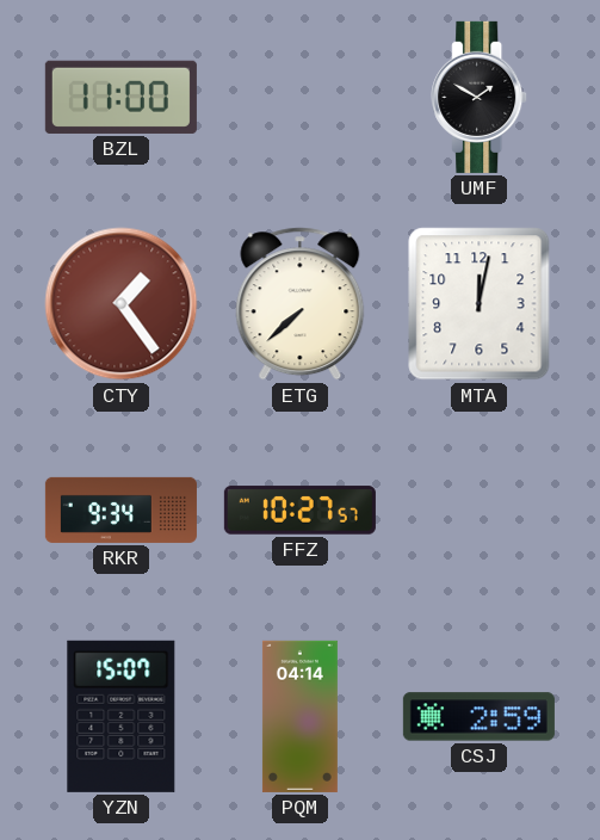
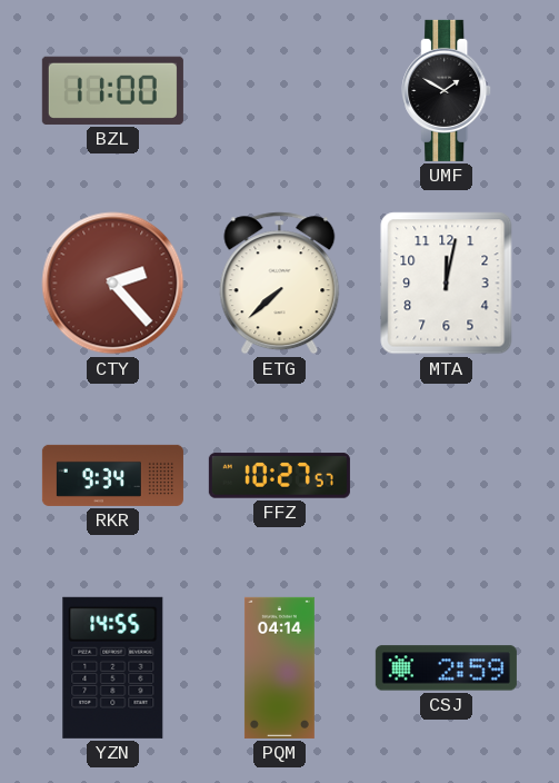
CTY: 1:24 -> 2:23
YZN: 15:07 -> 14:55
